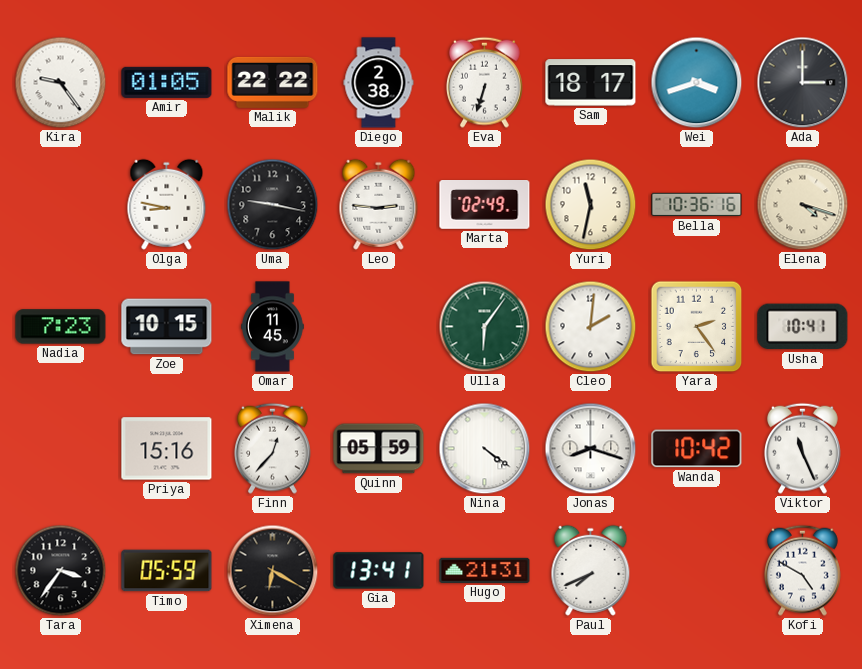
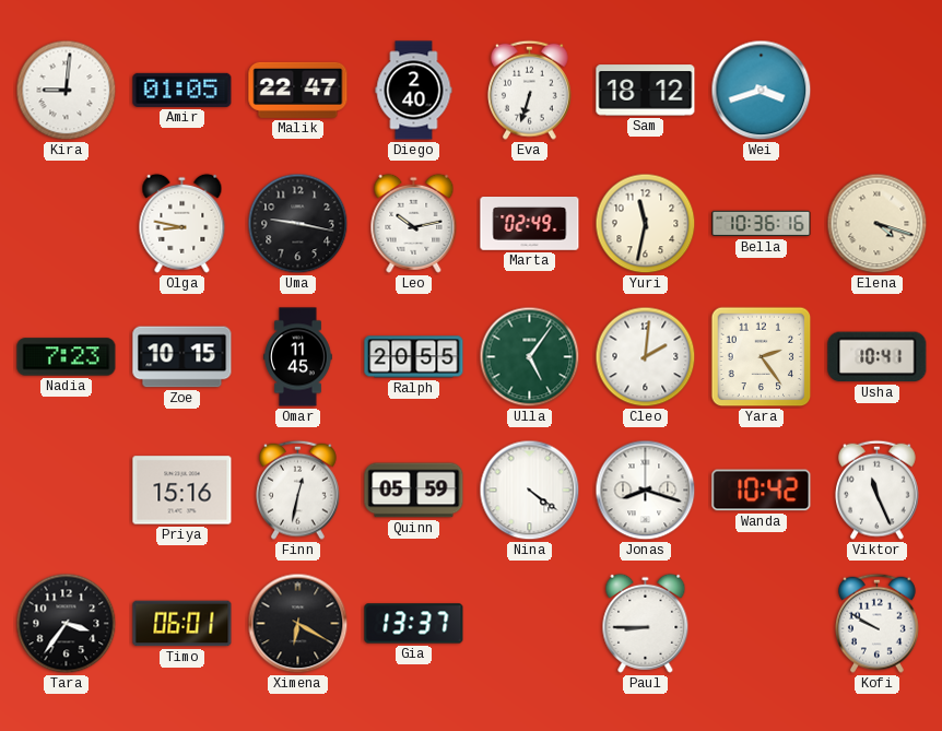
Kira: 9:24 -> 9:01
Malik: 22:22 -> 22:47
Diego: 2:38 -> 2:40
Sam: 18:17 -> 18:12
Ada: 3:00 -> none
Leo: 2:46 -> 10:13
Ralph: none -> 20:55
Ulla: 6:06 -> 5:06
Finn: 12:37 -> 12:32
Timo: 05:59 -> 06:01
Gia: 13:41 -> 13:37
Hugo: 21:31 -> none
Paul: 7:41 -> 8:45
Kofi: 4:50 -> 9:50
